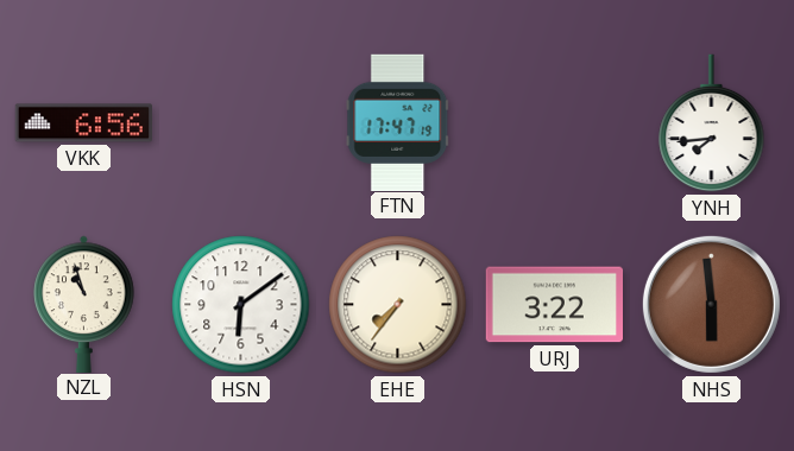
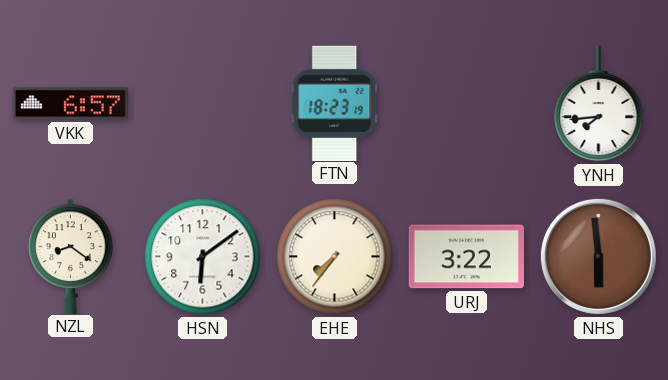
VKK: 6:56 -> 6:57
FTN: 17:47 -> 18:23
NZL: 10:57 -> 8:21
